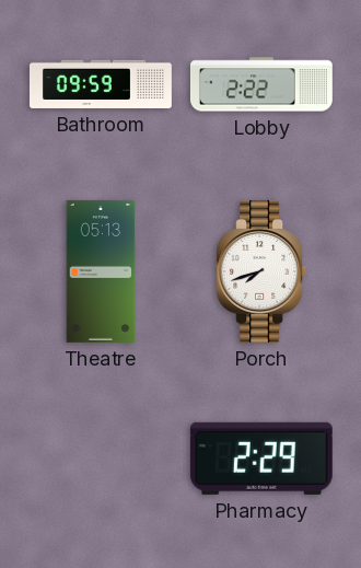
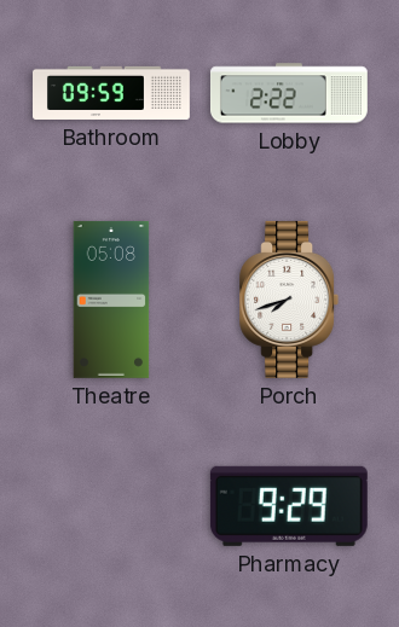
Theatre: 05:13 -> 05:08
Pharmacy: 2:29 -> 9:29
